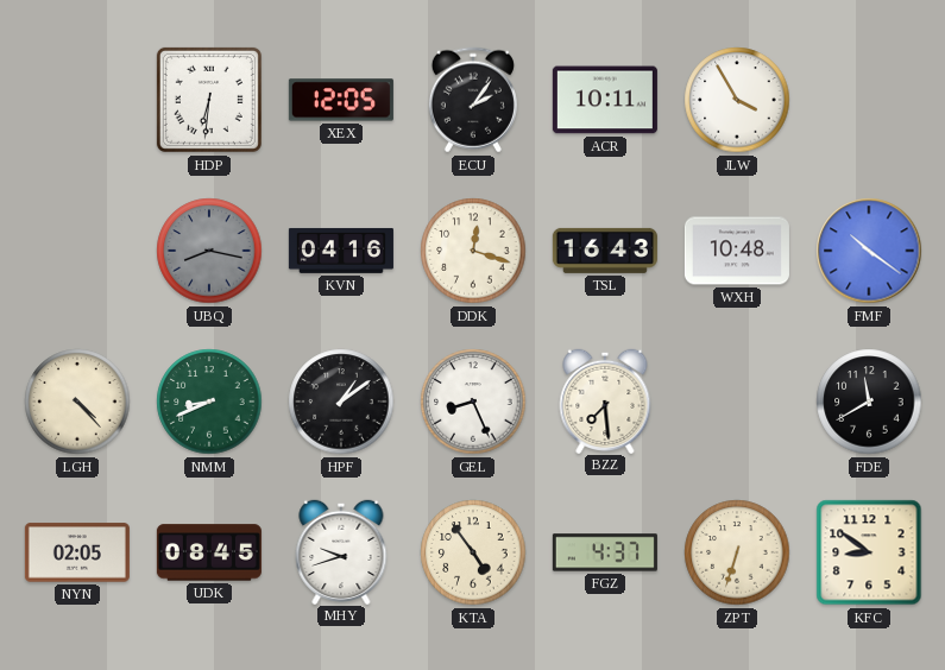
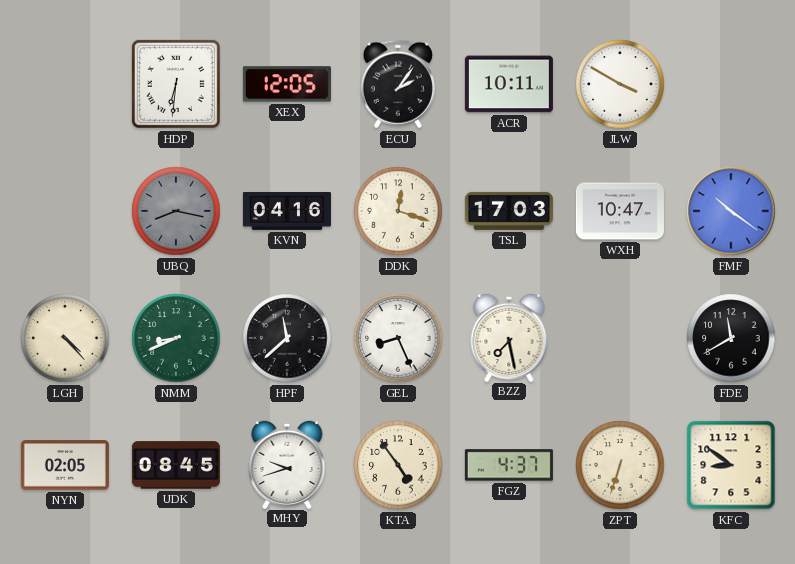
JLW: 3:55 -> 3:50
TSL: 16:43 -> 17:03
WXH: 10:48 -> 10:47
HPF: 1:09 -> 11:38
BZZ: 7:29 -> 7:28
